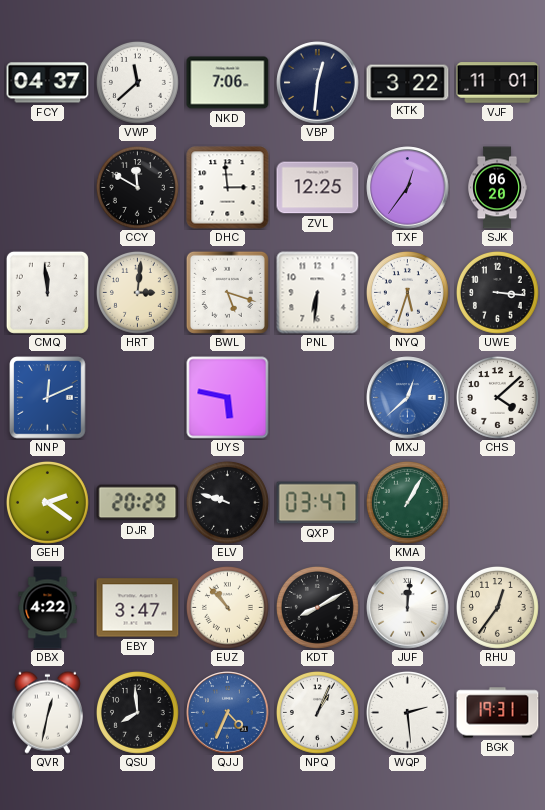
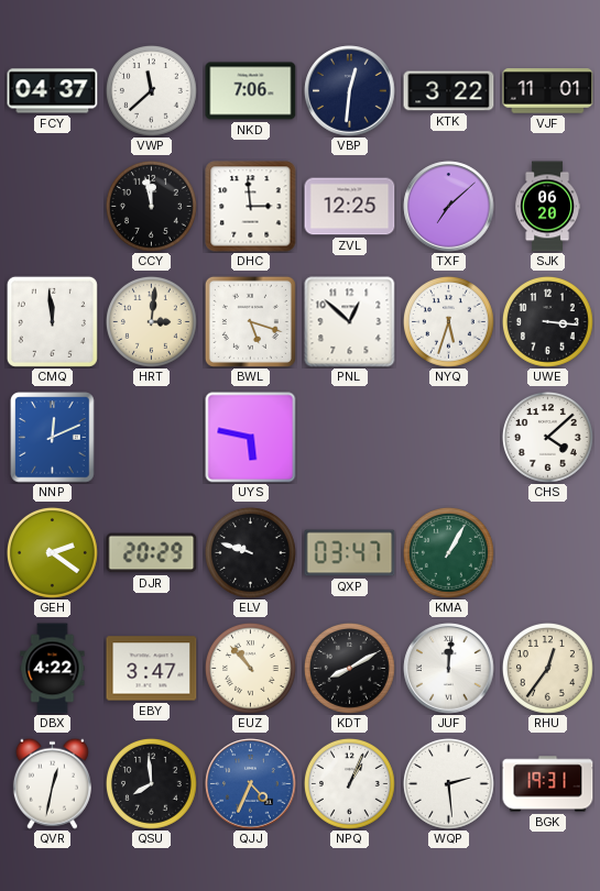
CCY: 11:50 -> 11:58
TXF: 12:36 -> 7:08
PNL: 6:31 -> 12:52
MXJ: 12:38 -> none
